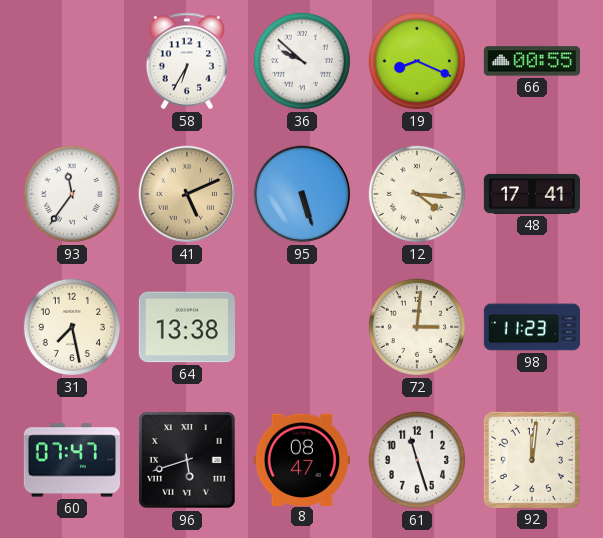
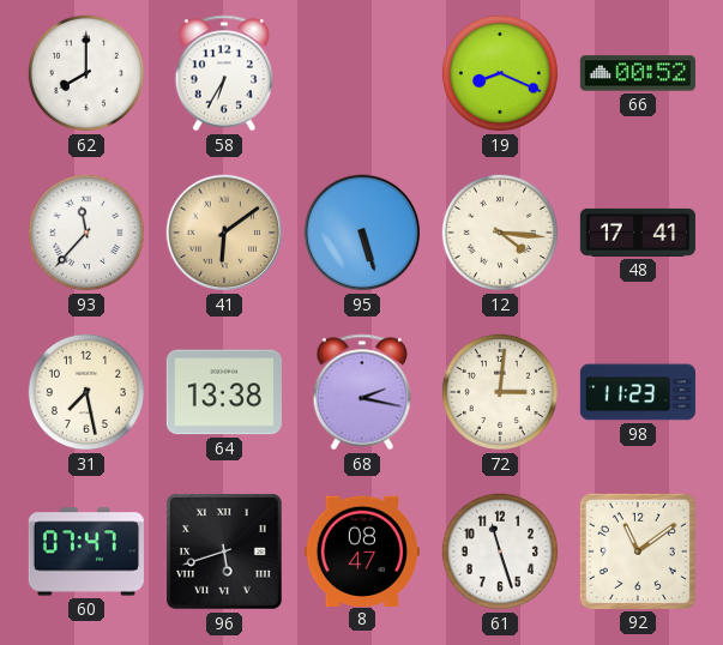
62: none -> 8:00
36: 9:52 -> none
66: 00:55 -> 00:52
93: 11:36 -> 11:37
41: 5:11 -> 6:09
68: none -> 2:17
92: 12:01 -> 11:09
